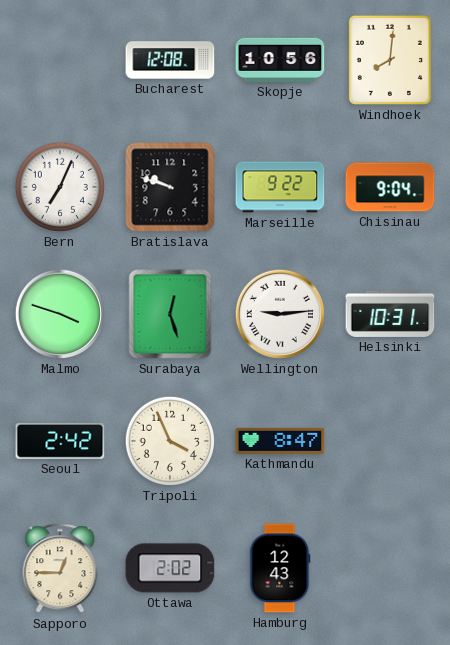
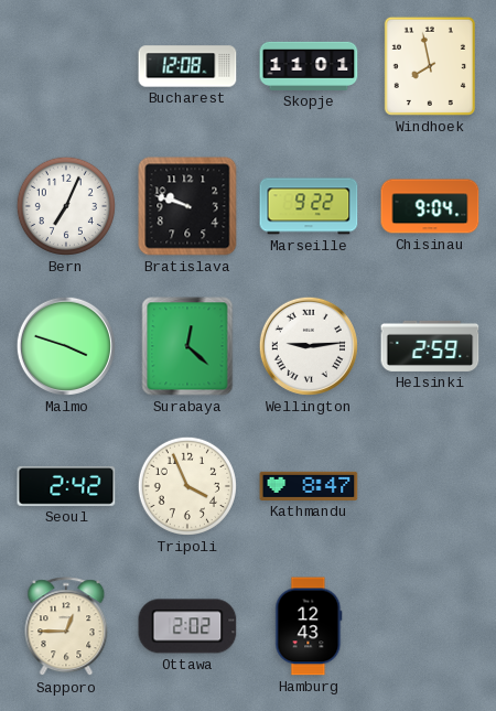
Skopje: 10:56 -> 11:01
Windhoek: 8:01 -> 7:58
Surabaya: 12:27 -> 12:22
Helsinki: 10:31 -> 2:59
